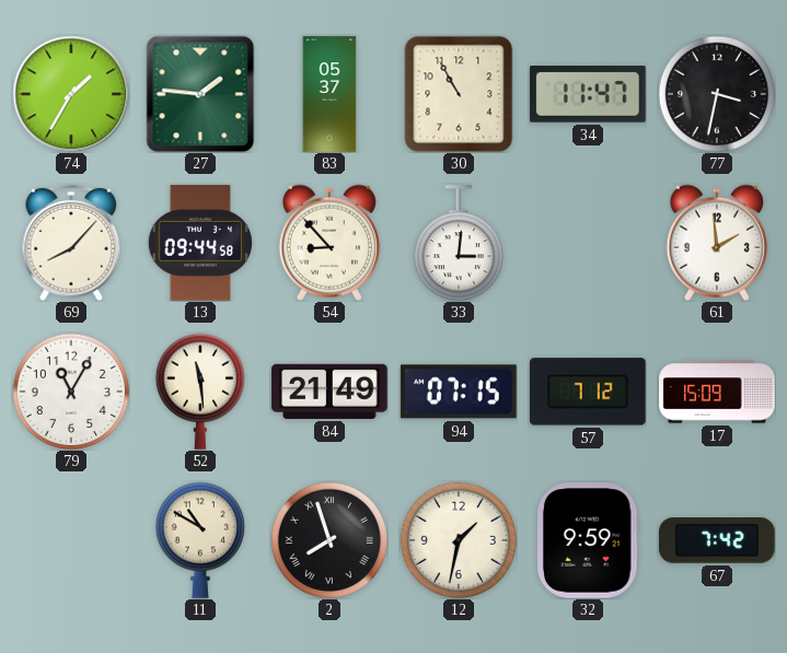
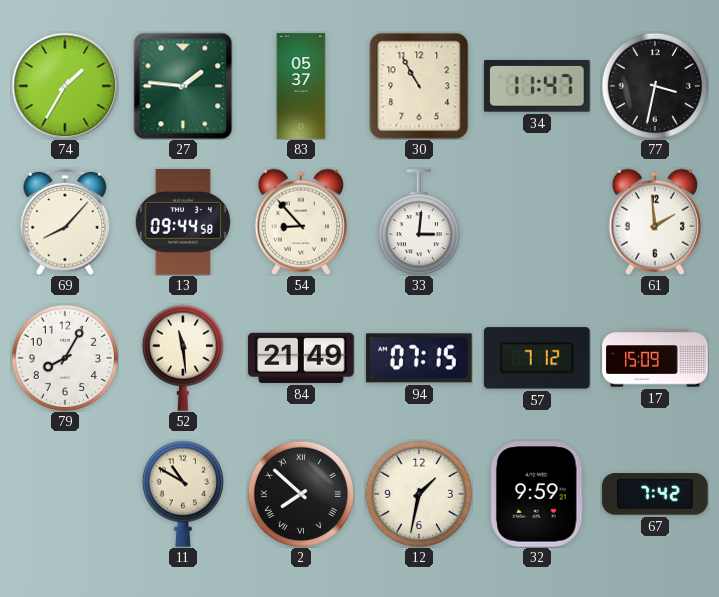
79: 11:05 -> 8:05
2: 7:57 -> 7:52
